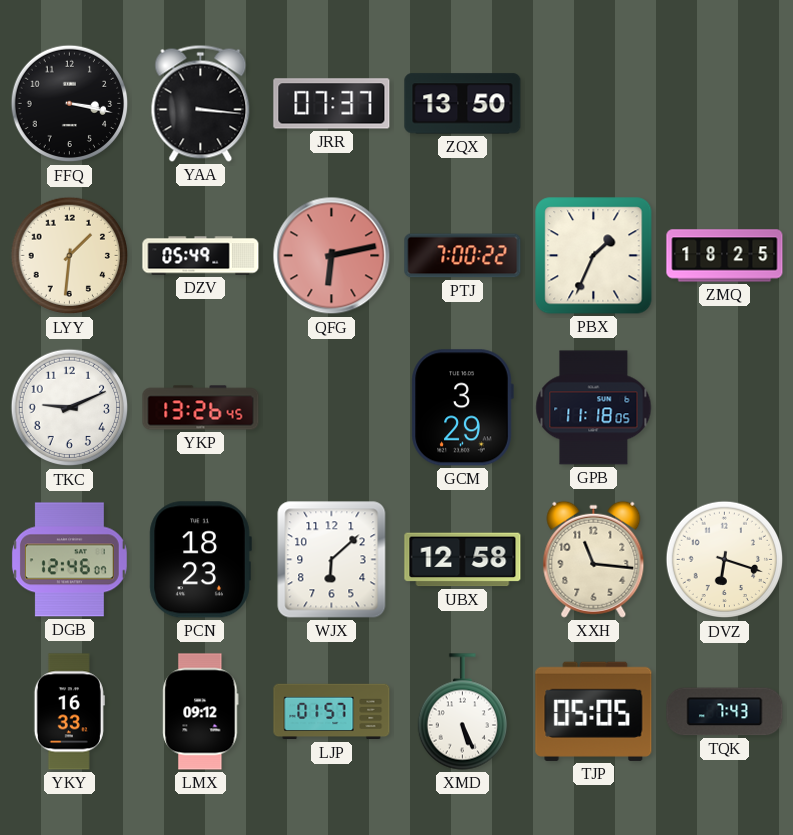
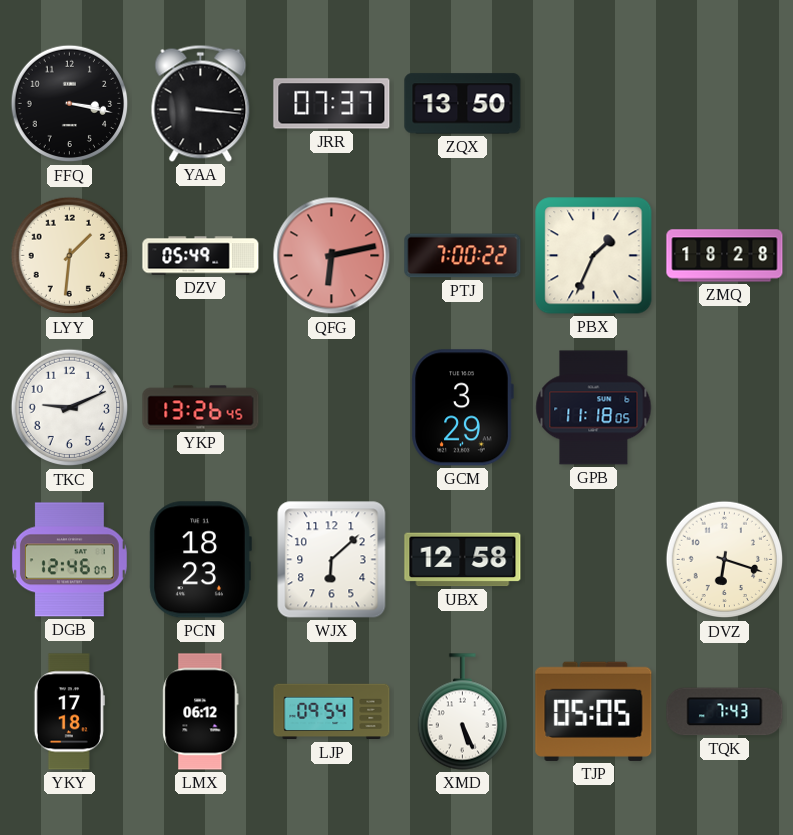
ZMQ: 18:25 -> 18:28
XXH: 11:16 -> none
YKY: 16:33 -> 17:18
LMX: 09:12 -> 06:12
LJP: 01:57 -> 09:54
